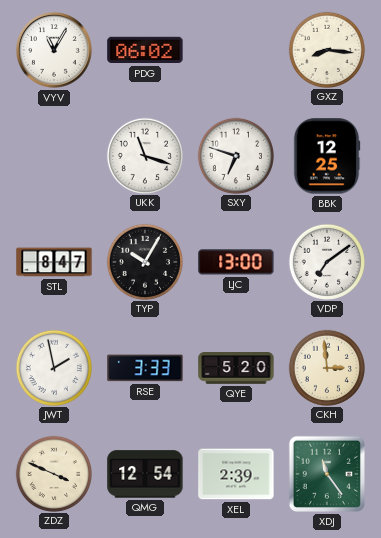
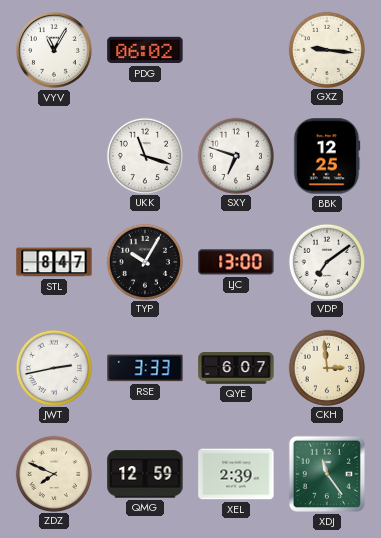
GXZ: 8:16 -> 9:16
JWT: 1:58 -> 2:43
QYE: 5:20 -> 6:07
ZDZ: 3:49 -> 7:49
QMG: 12:54 -> 12:59
